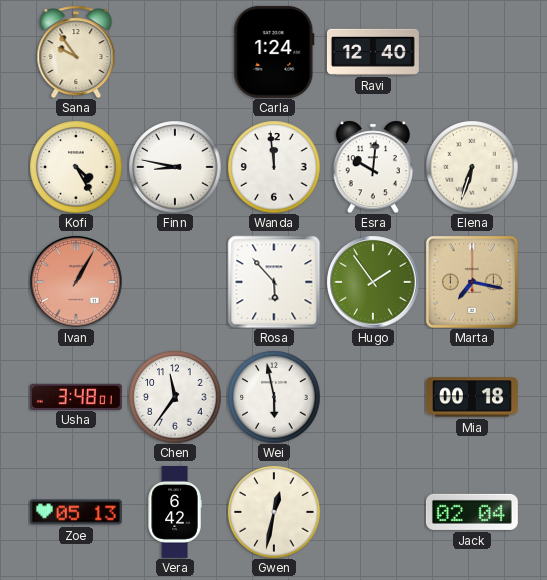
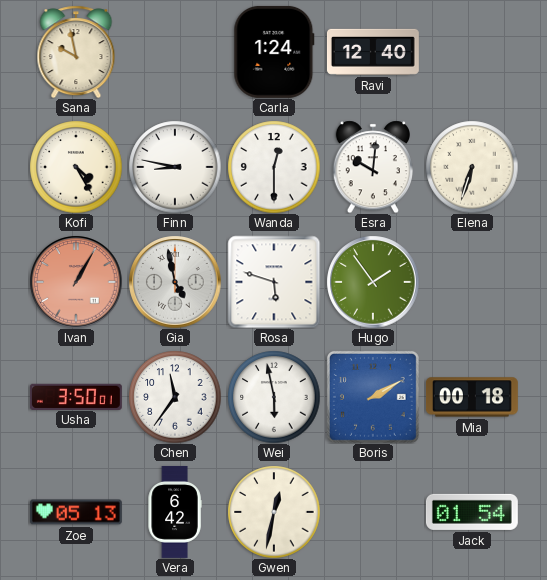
Sana: 9:54 -> 9:58
Wanda: 11:59 -> 12:30
Gia: none -> 4:58
Rosa: 5:53 -> 5:48
Marta: 7:17 -> none
Usha: 3:48 -> 3:50
Boris: none -> 2:10
Jack: 02:04 -> 01:54
